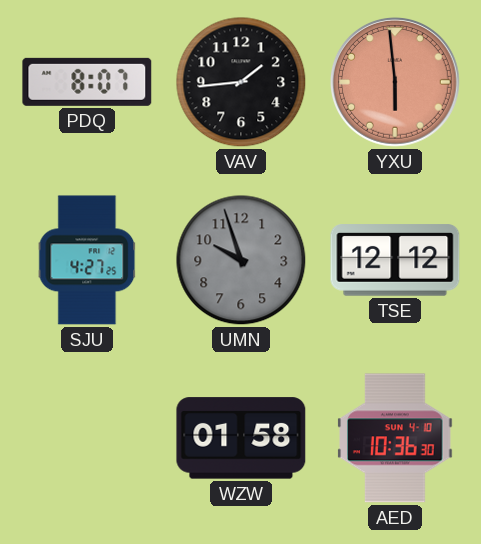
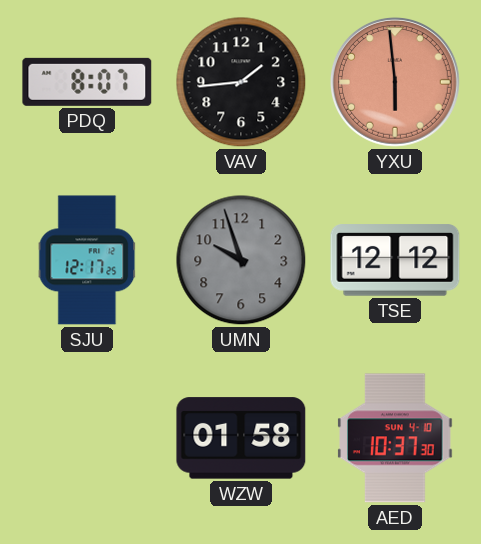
SJU: 4:27 -> 12:17
AED: 10:36 -> 10:37
